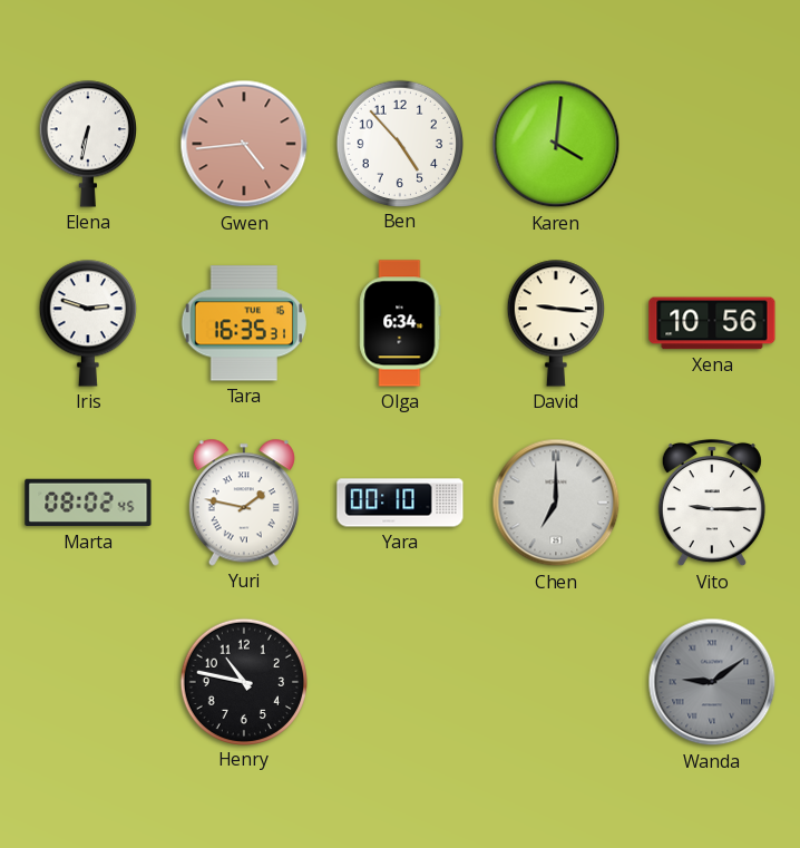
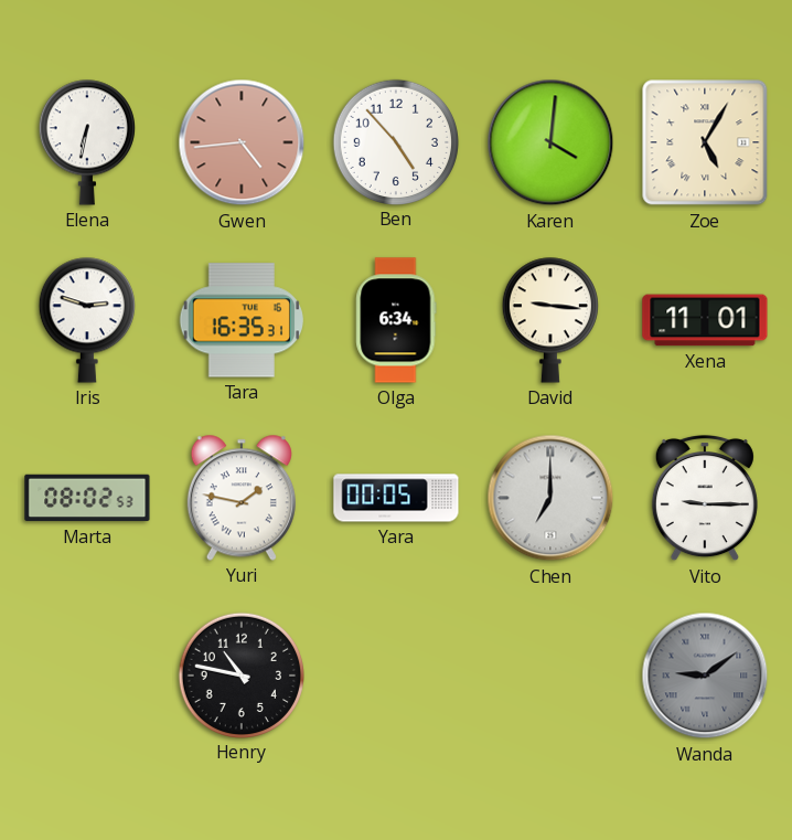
Zoe: none -> 5:05
Xena: 10:56 -> 11:01
Marta: 08:02:45 -> 08:02:53
Yara: 00:10 -> 00:05
